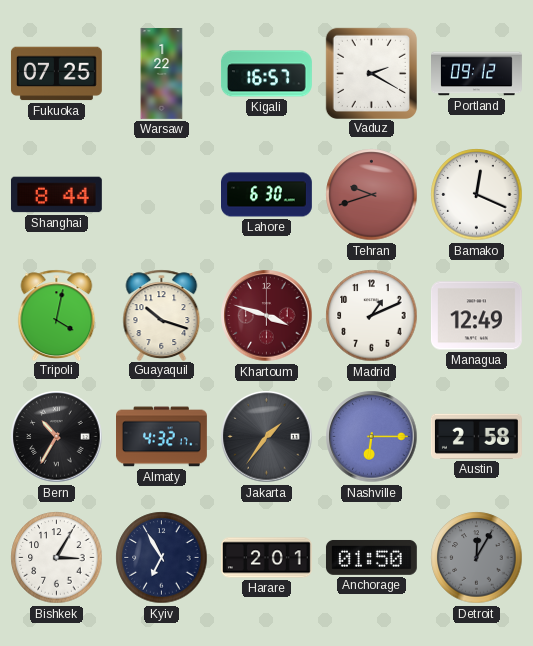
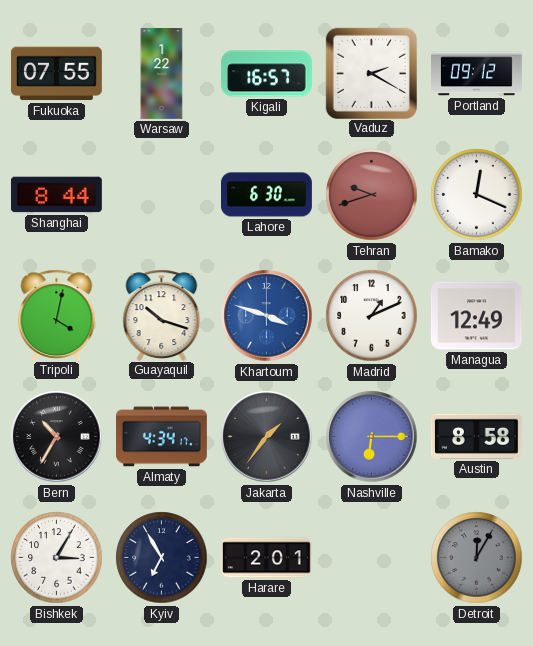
Fukuoka: 07:25 -> 07:55
Khartoum dial: burgundy -> blue
Almaty: 4:32 -> 4:34
Austin: 2:58 -> 8:58
Anchorage: 01:50 -> none
